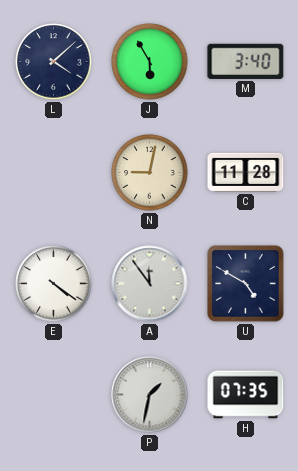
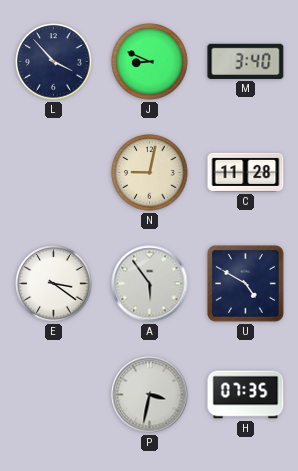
L: 4:08 -> 3:53
J: 5:55 -> 8:49
E: 4:21 -> 3:21
A: 11:54 -> 5:54
P: 1:32 -> 3:32
